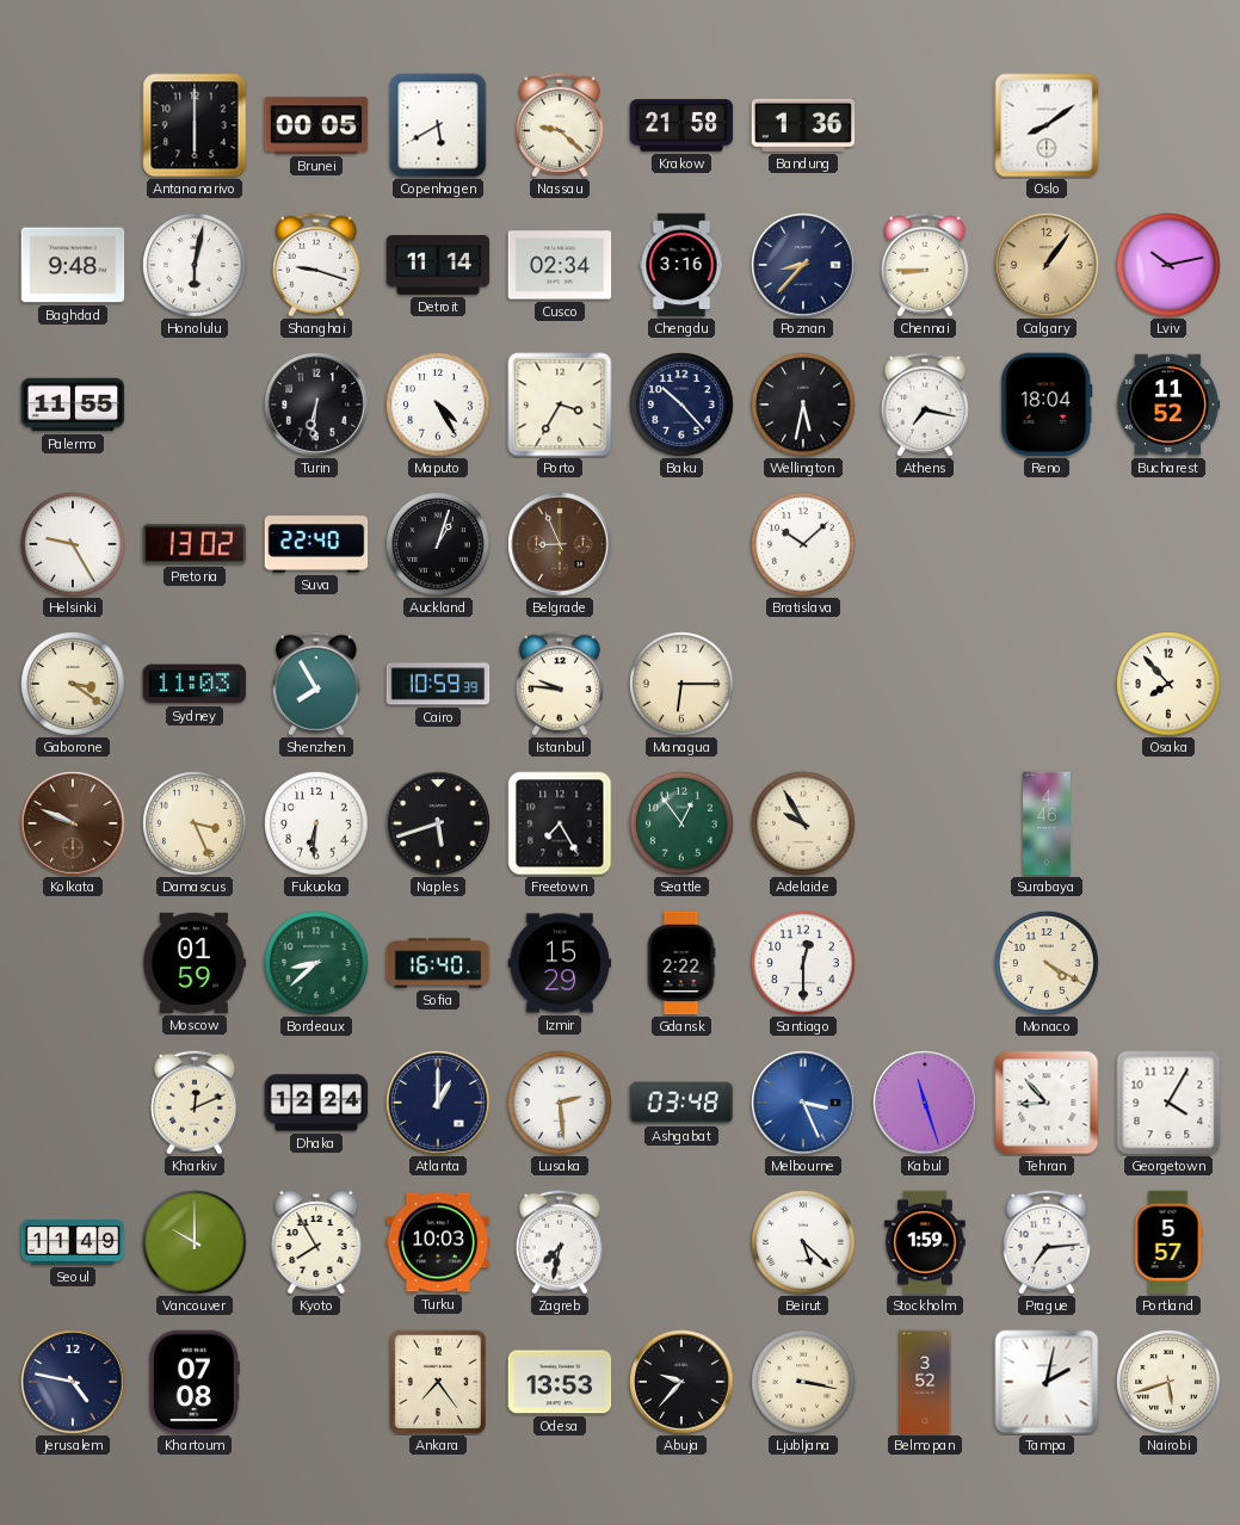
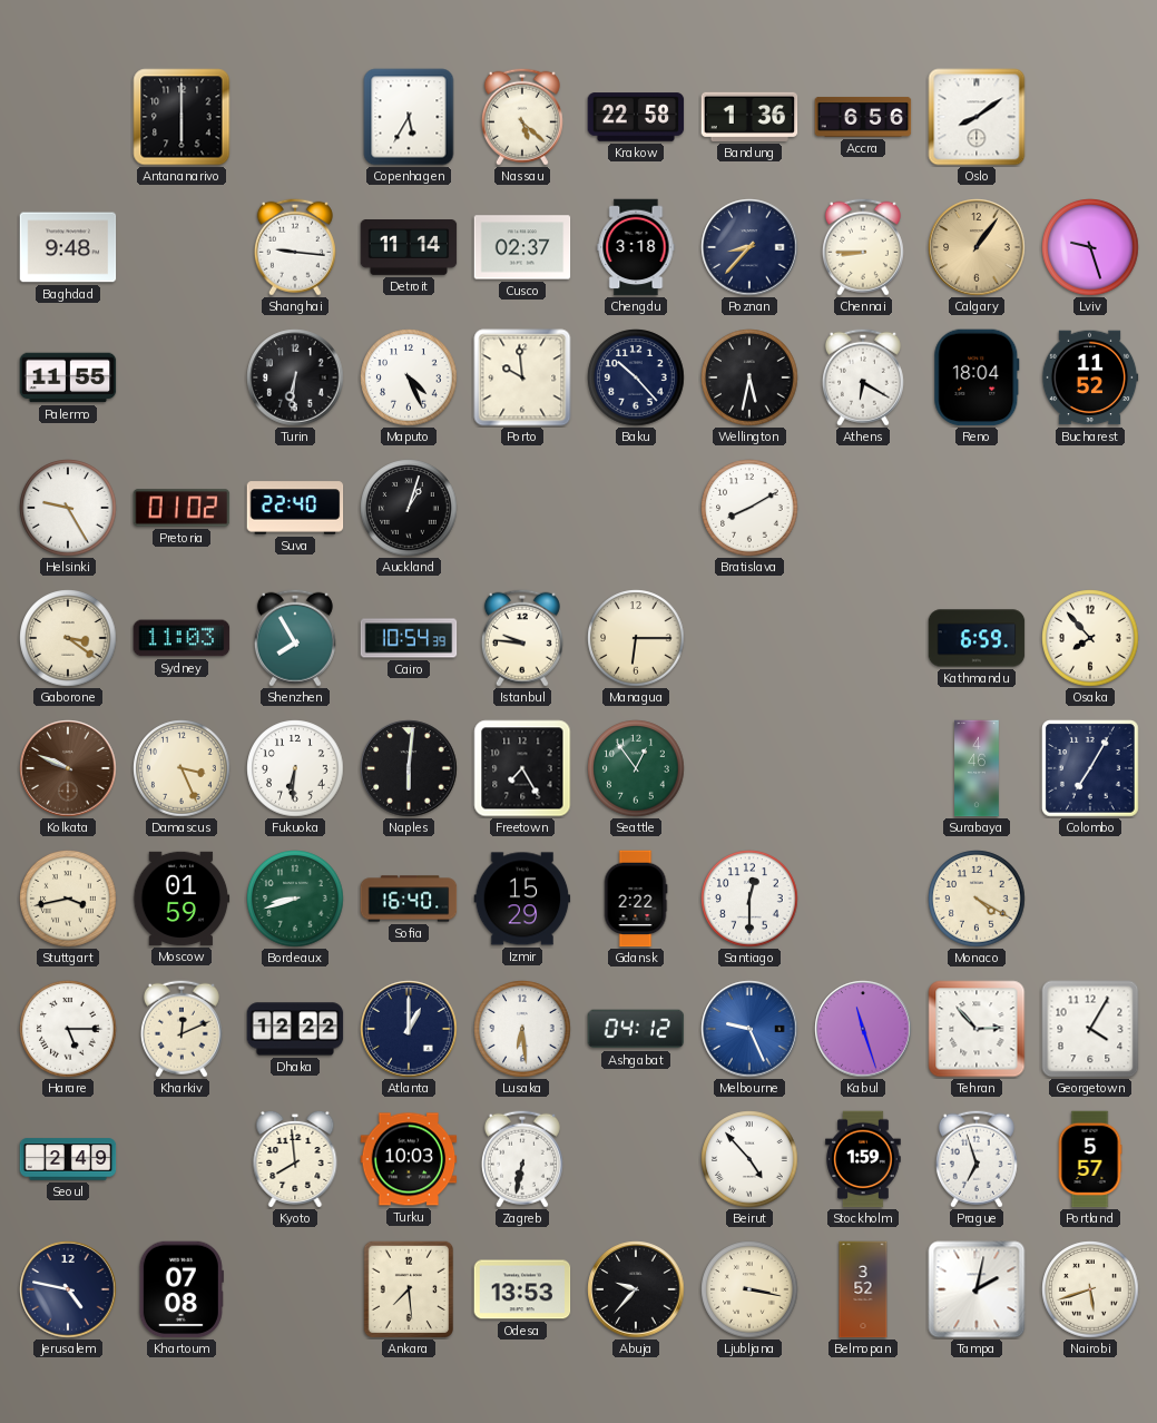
Brunei: 00:05 -> none
Copenhagen: 5:40 -> 5:35
Nassau: 9:22 -> 5:22
Krakow: 21:58 -> 22:58
Accra: none -> 6:56
Honolulu: 6:02 -> none
Shanghai: 9:18 -> 9:16
Cusco: 02:34 -> 02:37
Chengdu: 3:16 -> 3:18
Lviv: 10:13 -> 9:27
Maputo: 4:25 -> 4:26
Porto: 3:35 -> 9:59
Athens: 7:17 -> 6:20
Pretoria: 13:02 -> 01:02
Belgrade: 8:56 -> none
Bratislava: 10:08 -> 8:10
Cairo: 10:59 -> 10:54
Kathmandu: none -> 6:59
Naples: 5:42 -> 6:01
Adelaide: 9:55 -> none
Colombo: none -> 7:05
Stuttgart: none -> 3:43
Bordeaux: 8:38 -> 8:42
Harare: none -> 5:15
Dhaka: 12:24 -> 12:22
Lusaka: 2:29 -> 6:29
Ashgabat: 03:48 -> 04:12
Melbourne: 3:26 -> 9:26
Tehran: 8:53 -> 2:53
Seoul: 11:49 -> 2:49
Vancouver: 10:00 -> none
Kyoto: 7:55 -> 7:59
Zagreb: 7:32 -> 6:32
Beirut: 5:22 -> 4:53
Prague: 7:14 -> 6:57
Ankara: 7:24 -> 7:29
